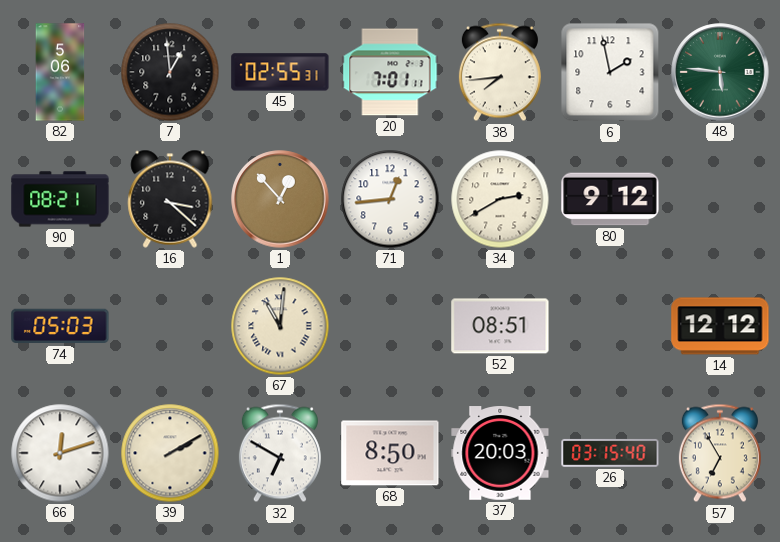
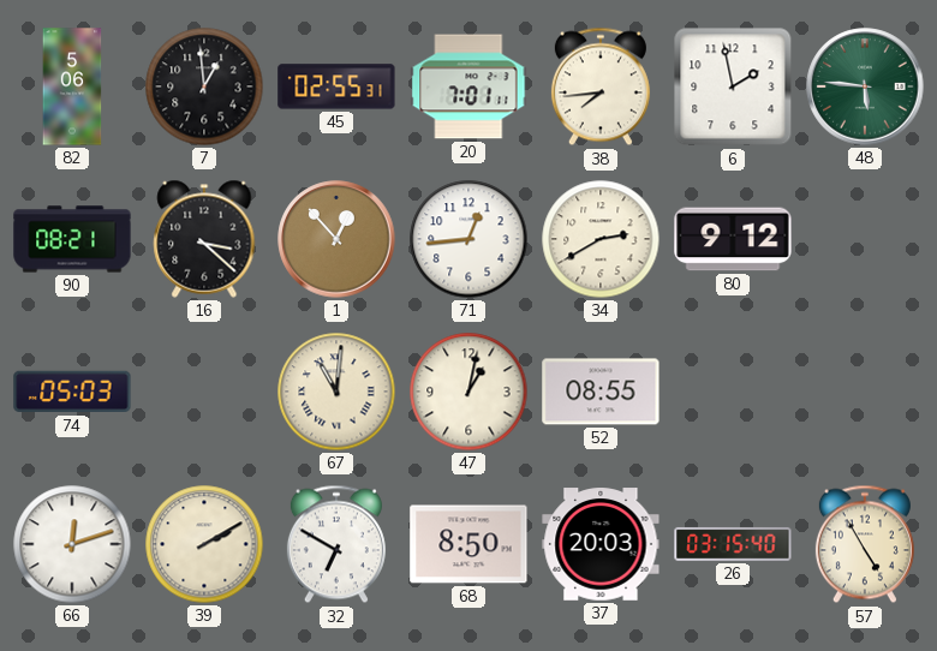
47: none -> 1:02
52: 08:51 -> 08:55
14: 12:12 -> none
57: 6:55 -> 4:55
